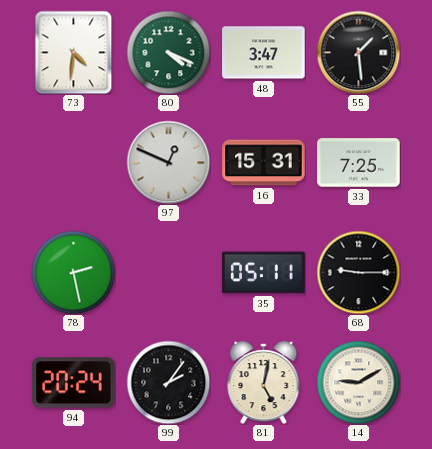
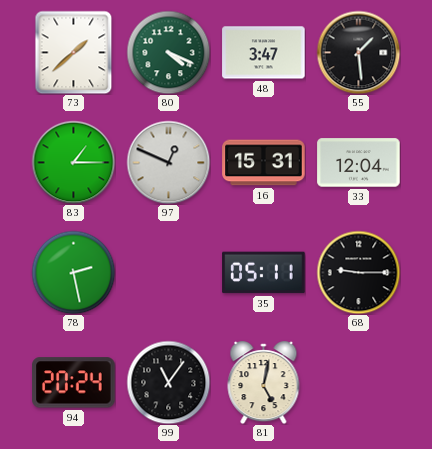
73: 4:31 -> 1:38
83: none -> 1:15
33: 7:25 -> 12:04
99: 2:06 -> 11:06
14: 9:10 -> none
